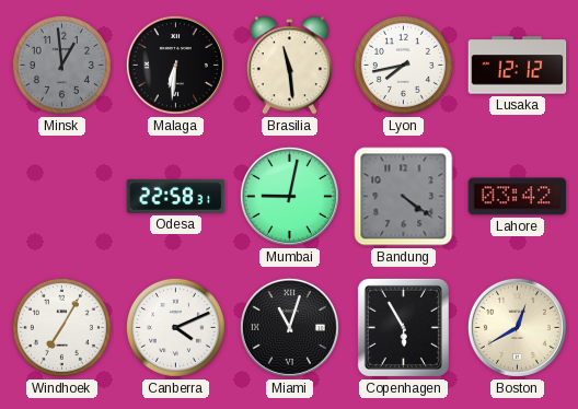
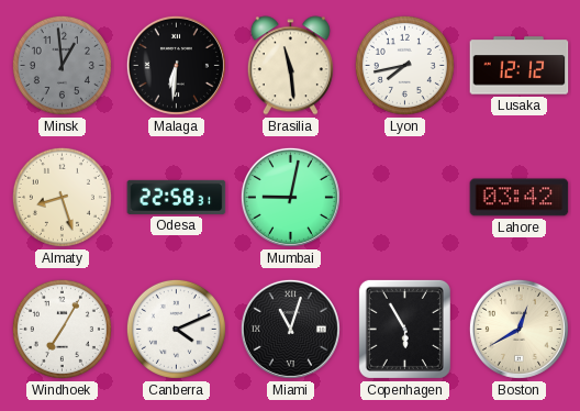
Almaty: none -> 8:27
Bandung: 4:21 -> none
